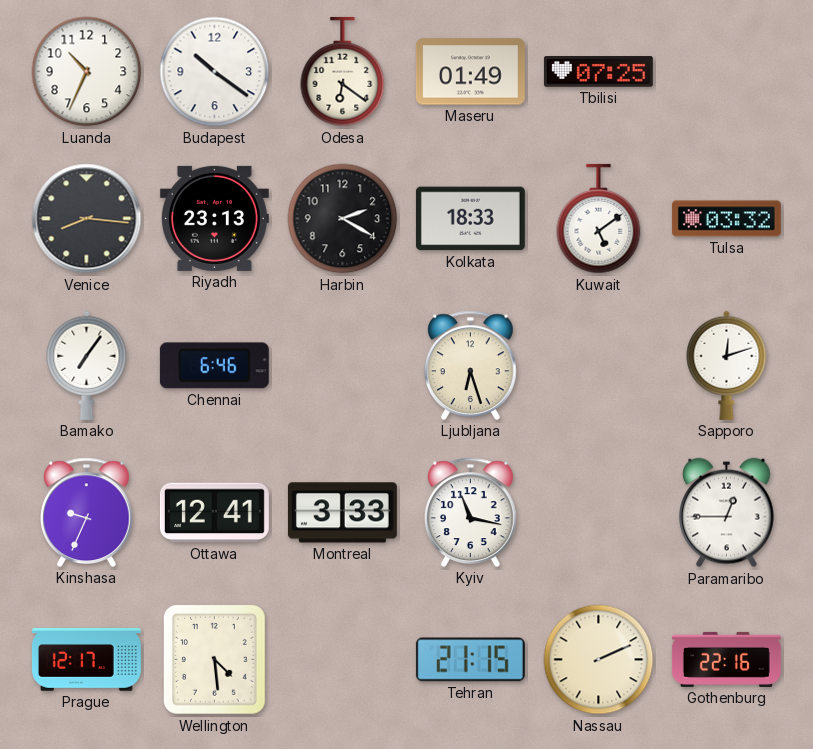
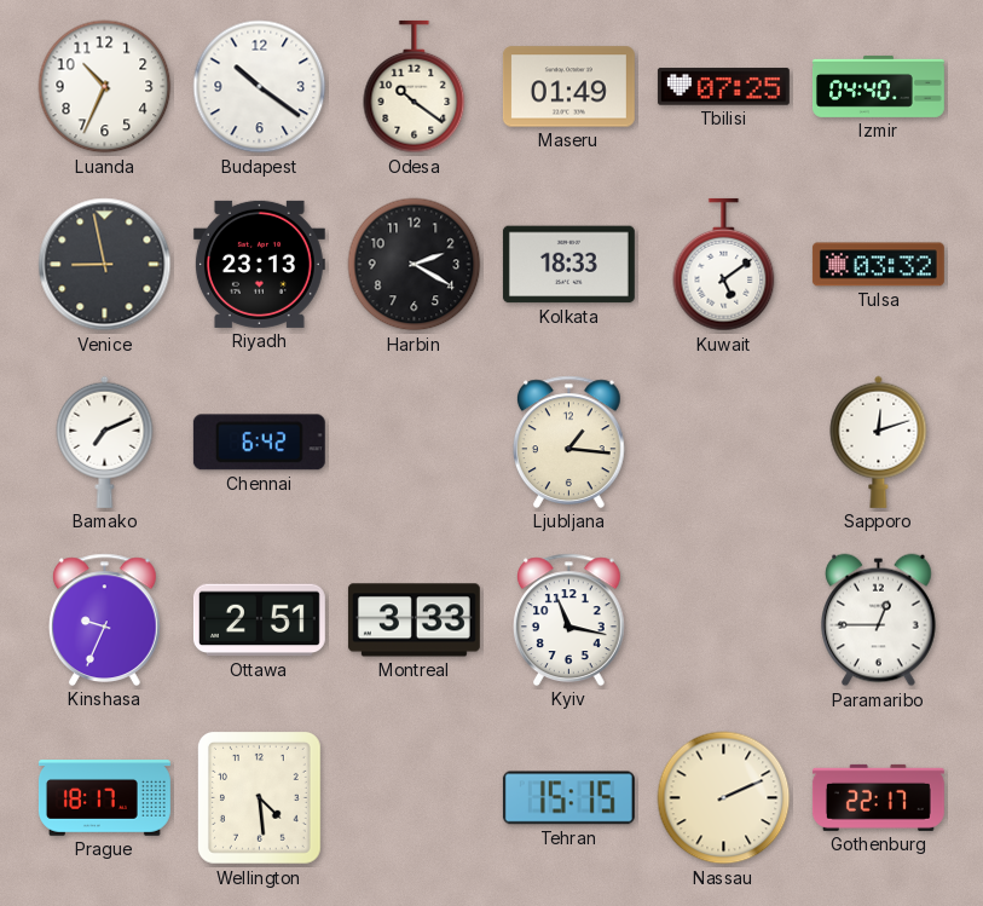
Odesa: 6:21 -> 10:21
Izmir: none -> 04:40
Venice: 8:16 -> 8:58
Bamako: 7:06 -> 7:11
Chennai: 6:46 -> 6:42
Ljubljana: 6:27 -> 1:16
Ottawa: 12:41 -> 2:51
Prague: 12:17 -> 18:17
Tehran: 21:15 -> 15:15
Gothenburg: 22:16 -> 22:17
